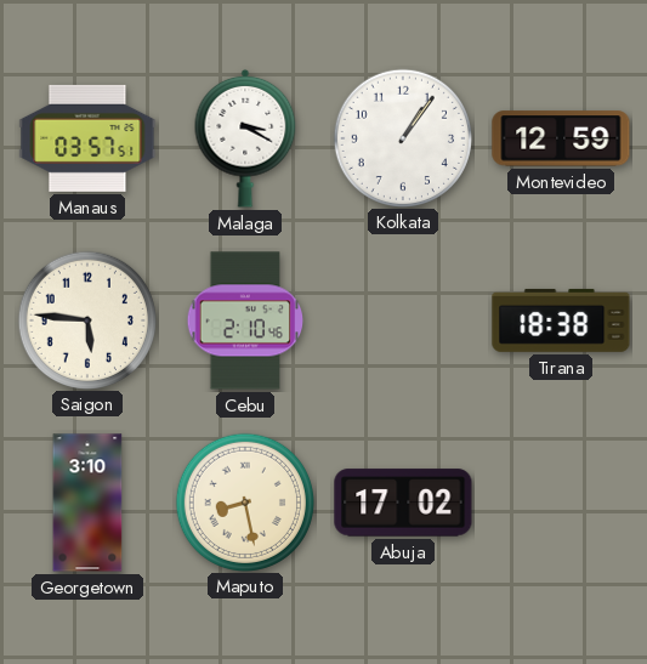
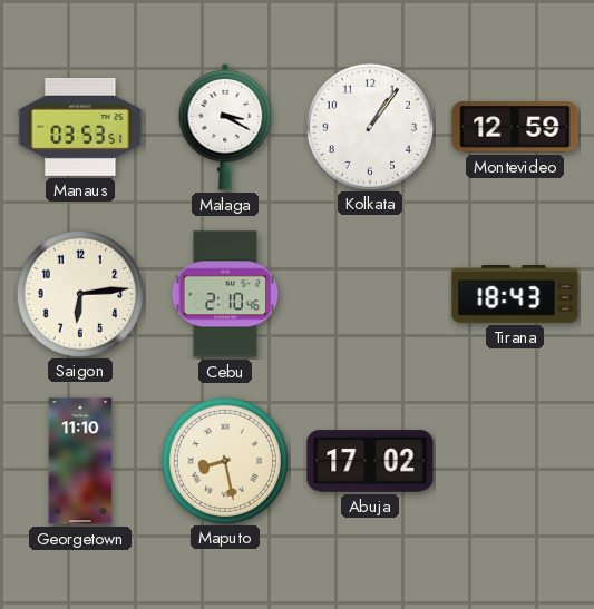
Manaus: 03:57 -> 03:53
Saigon: 5:46 -> 6:14
Tirana: 18:38 -> 18:43
Georgetown: 3:10 -> 11:10
